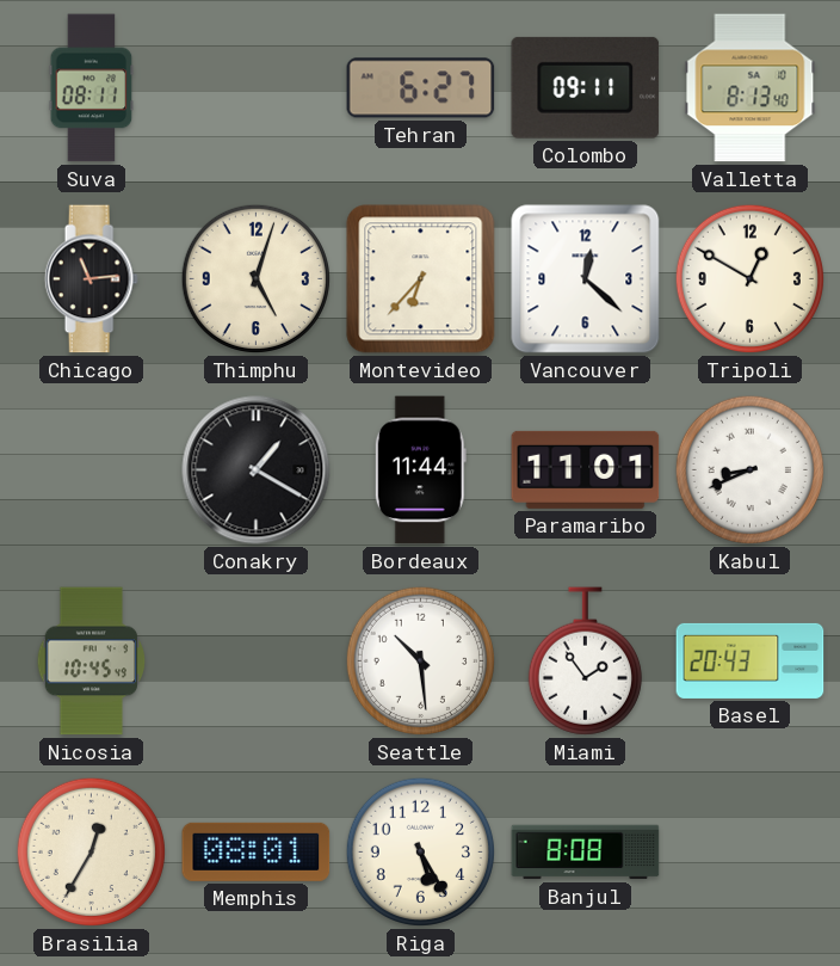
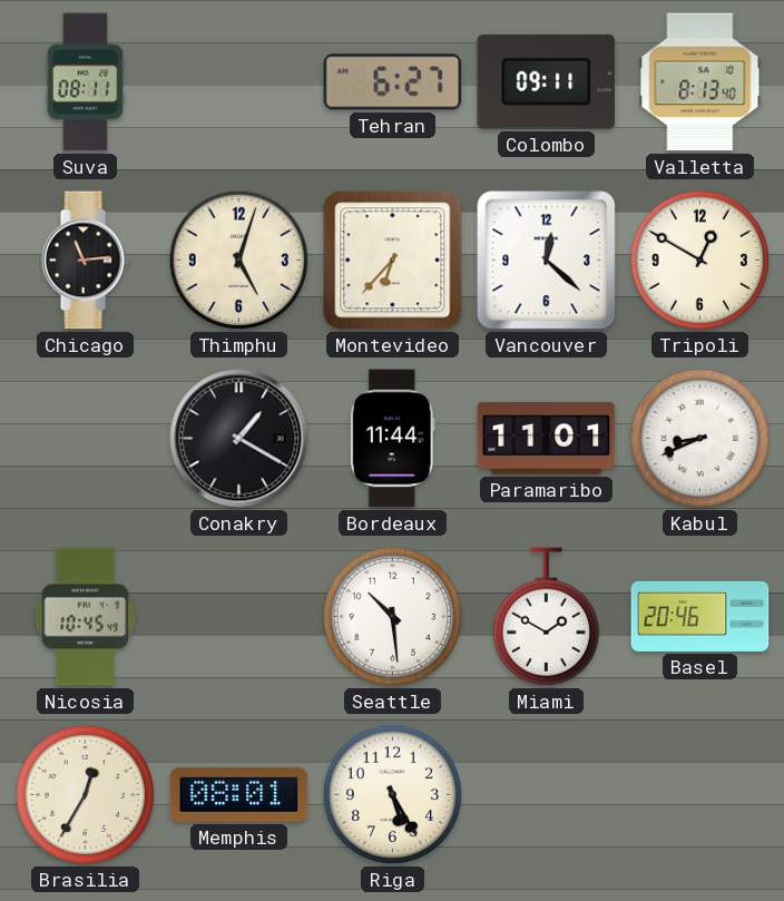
Miami: 1:54 -> 1:50
Basel: 20:43 -> 20:46
Banjul: 8:08 -> none
